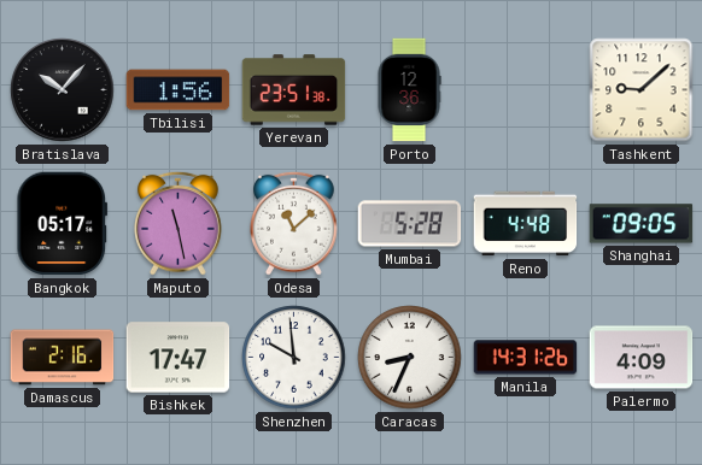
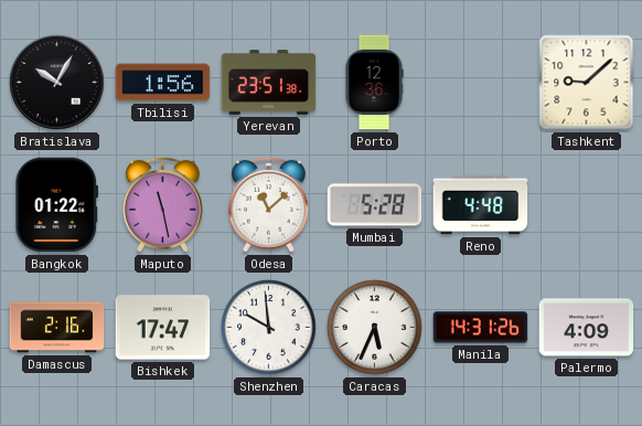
Bratislava: 10:07 -> 10:05
Bangkok: 05:17 -> 01:22
Shanghai: 09:05 -> none
Caracas: 8:34 -> 5:34
